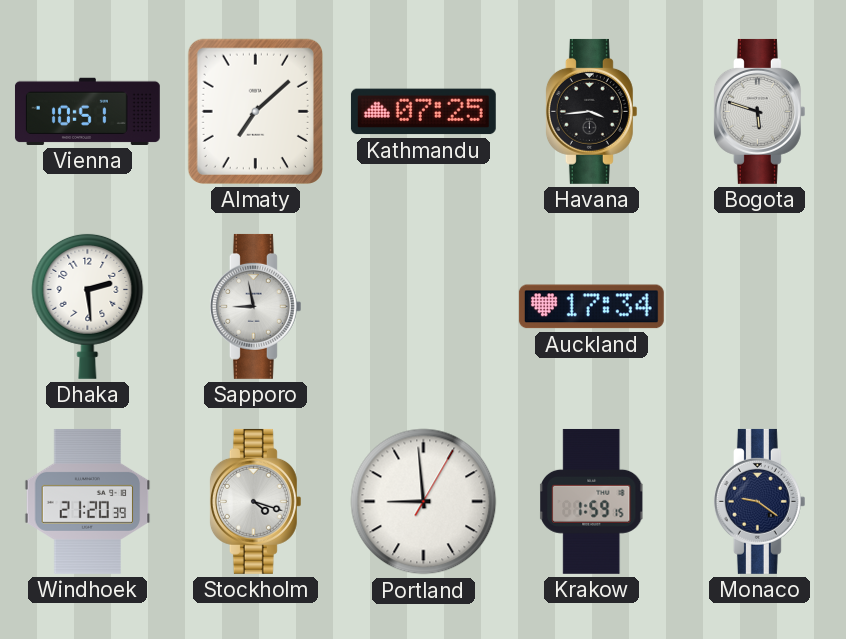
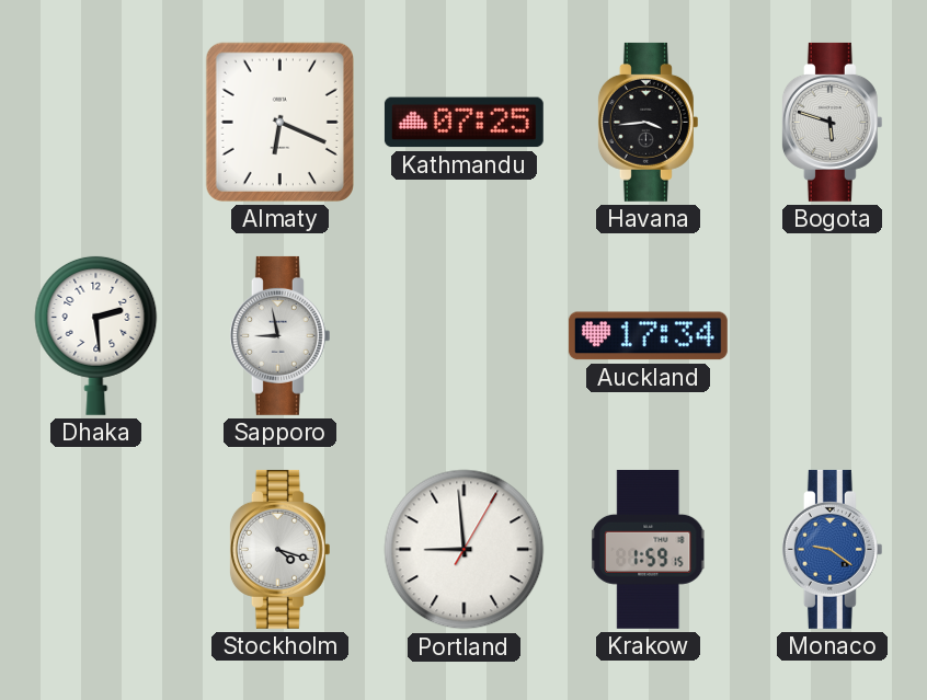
Vienna: 10:51 -> none
Almaty: 7:08 -> 6:19
Windhoek: 21:20 -> none
Monaco dial: navy -> blue
